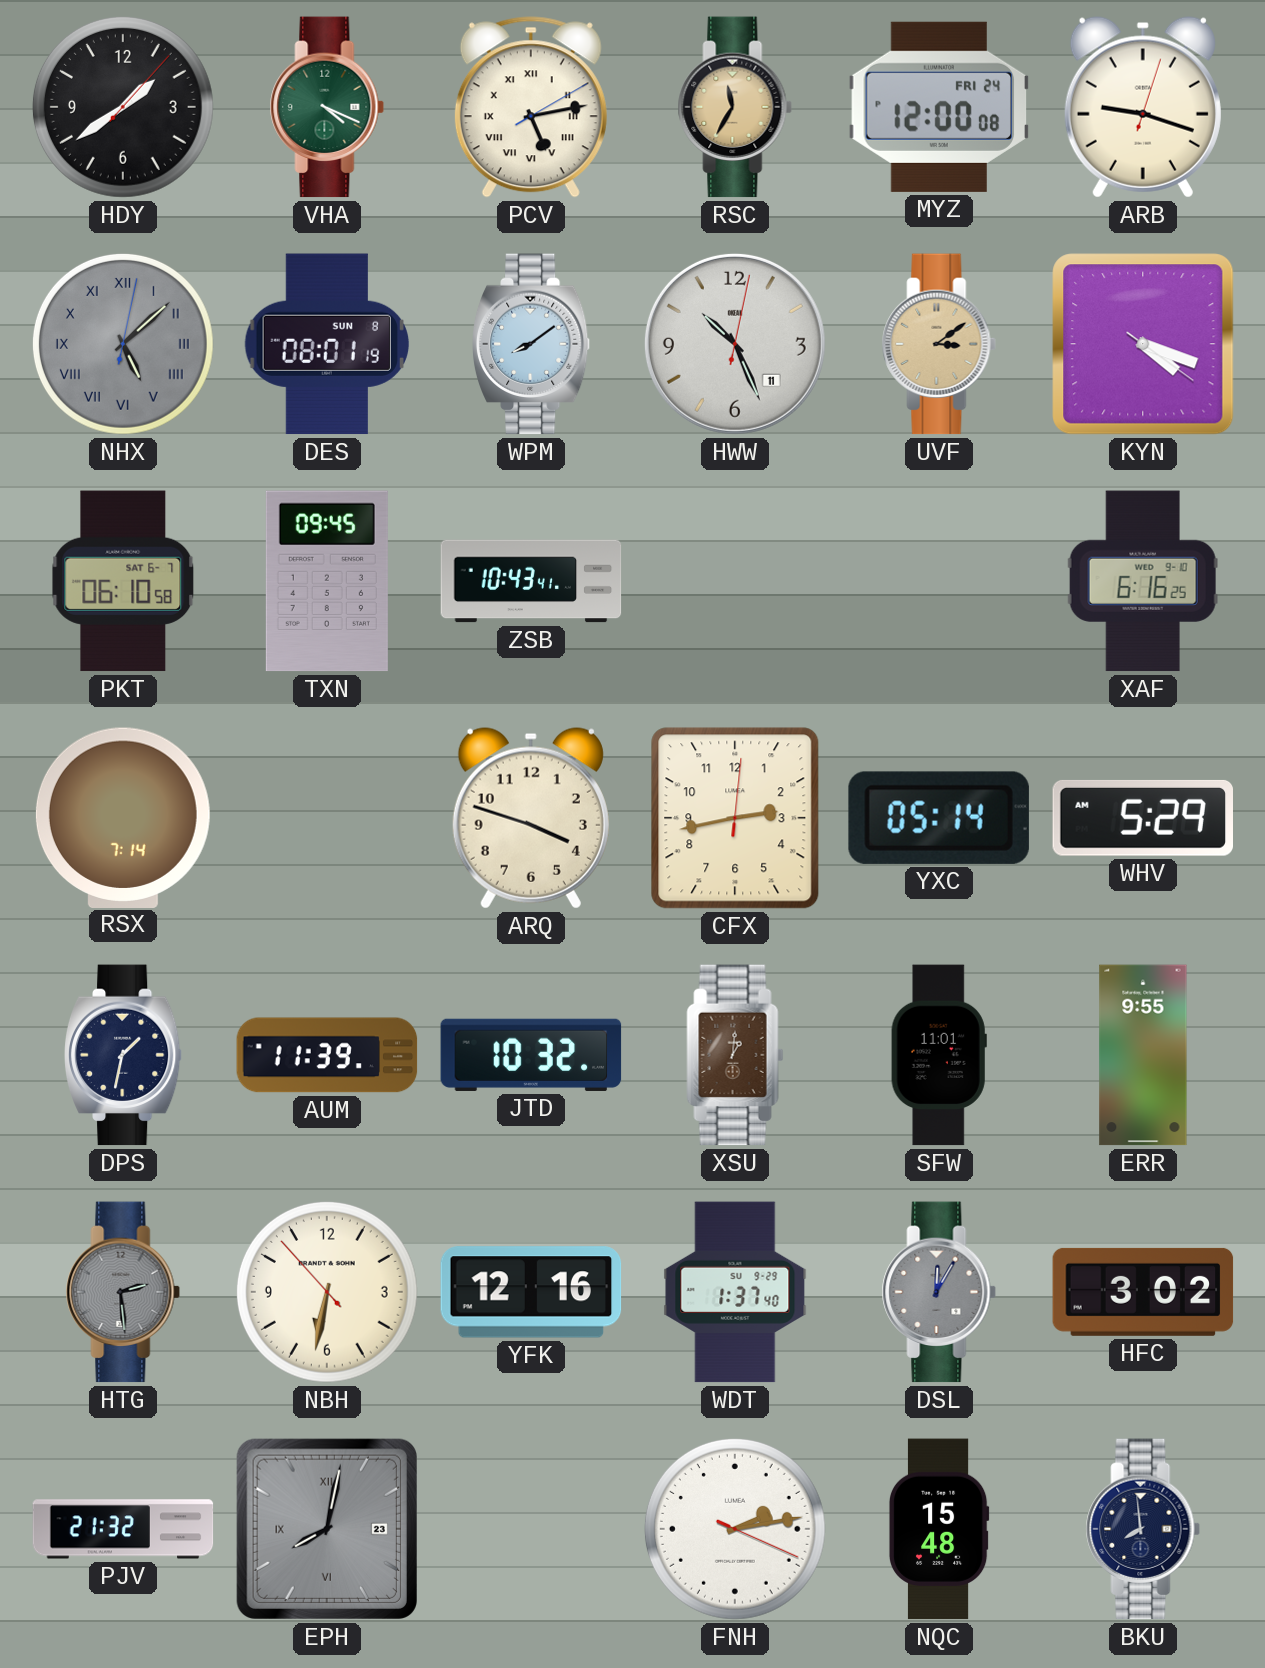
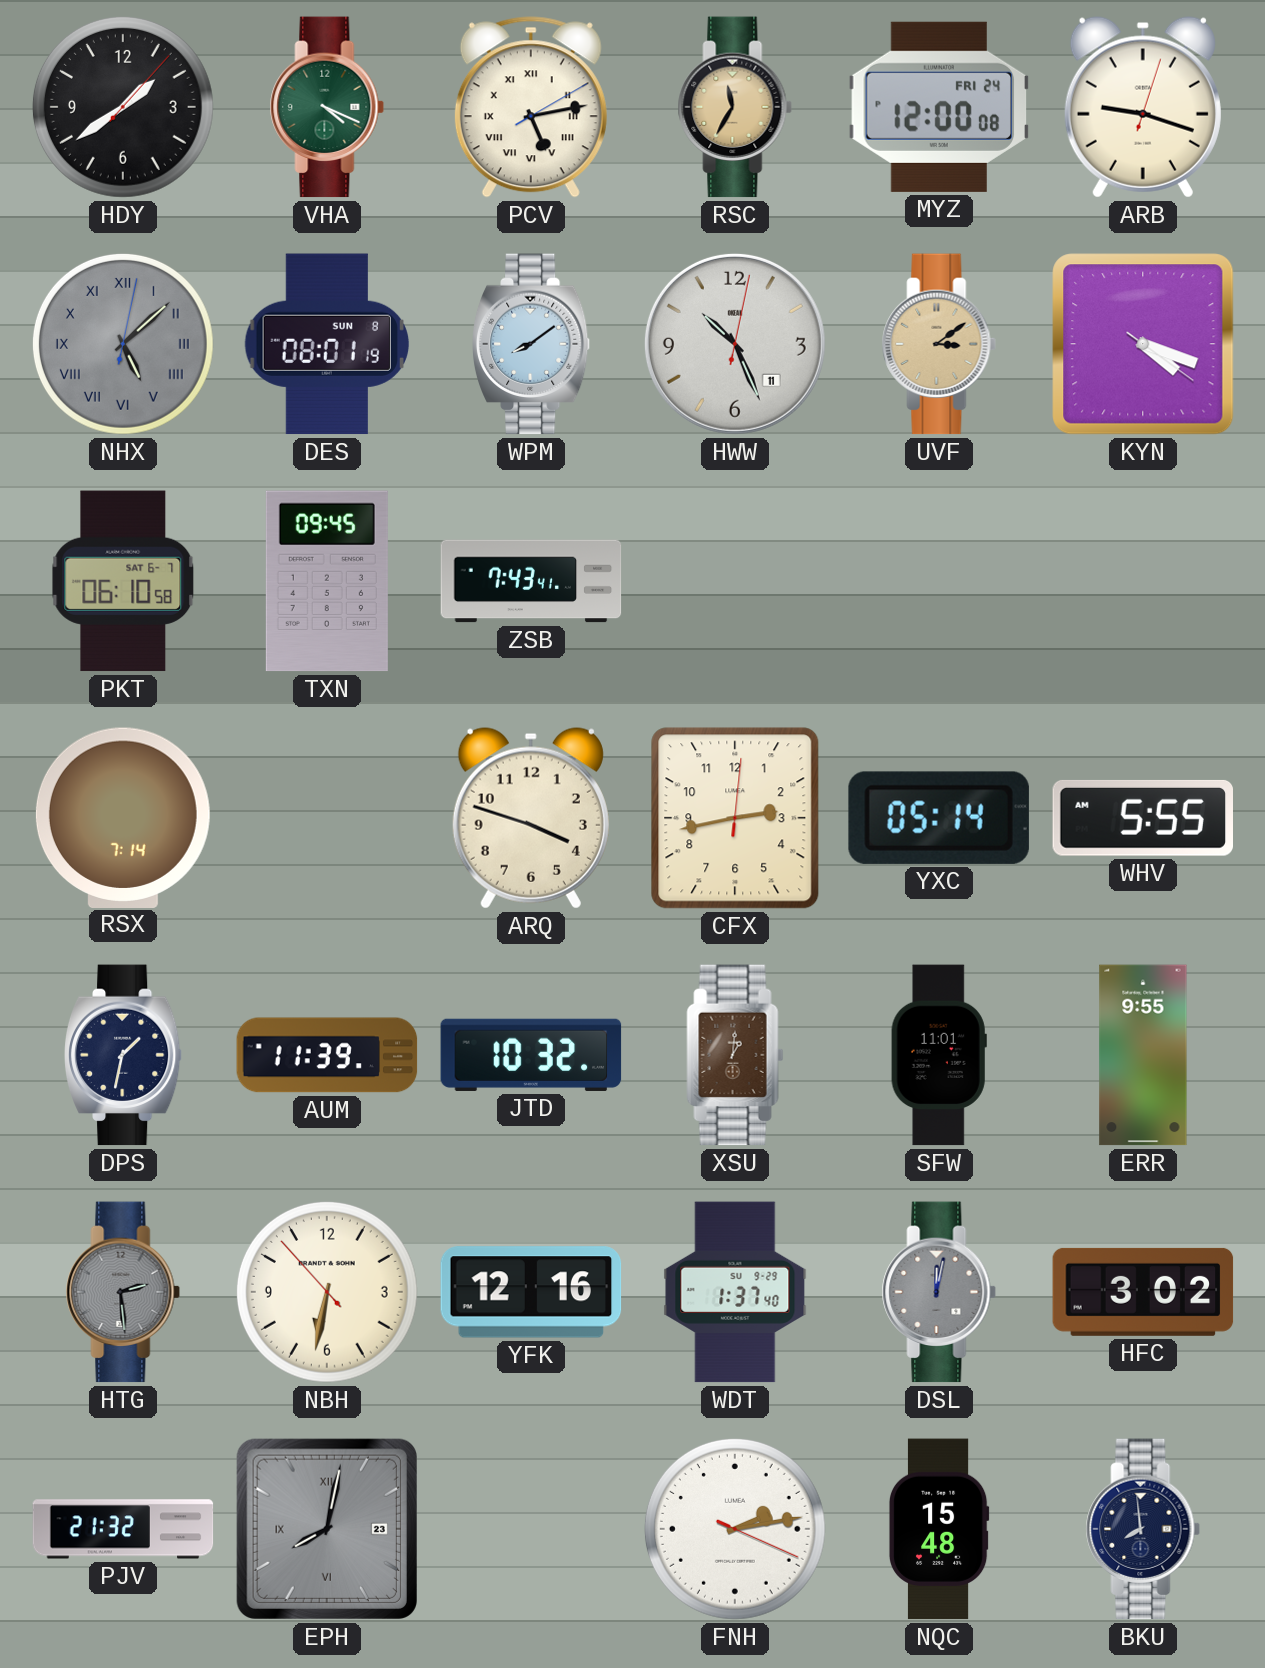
ZSB: 10:43 -> 7:43
XAF: 6:16 -> none
WHV: 5:29 -> 5:55
DSL: 12:05 -> 12:02
